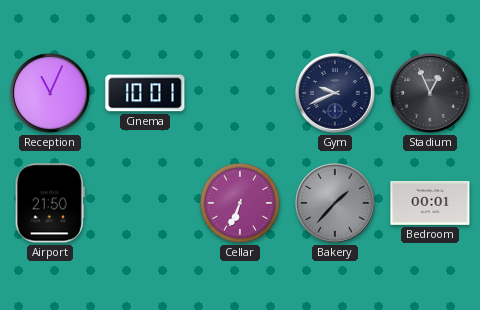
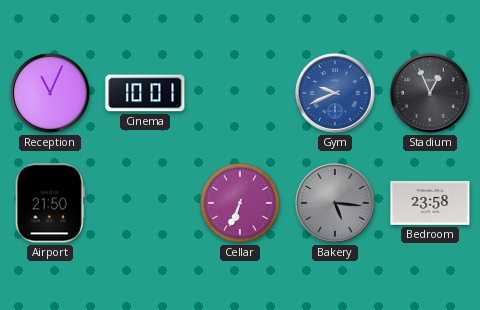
Gym dial: navy -> blue
Bakery: 1:37 -> 5:16
Bedroom: 00:01 -> 23:58
